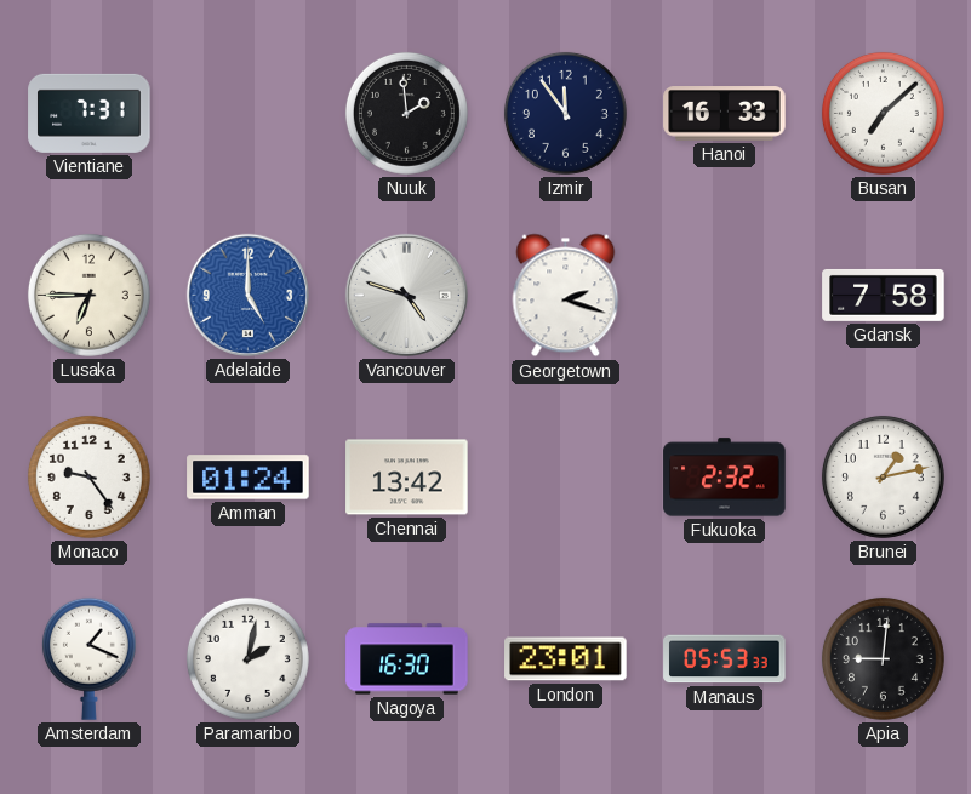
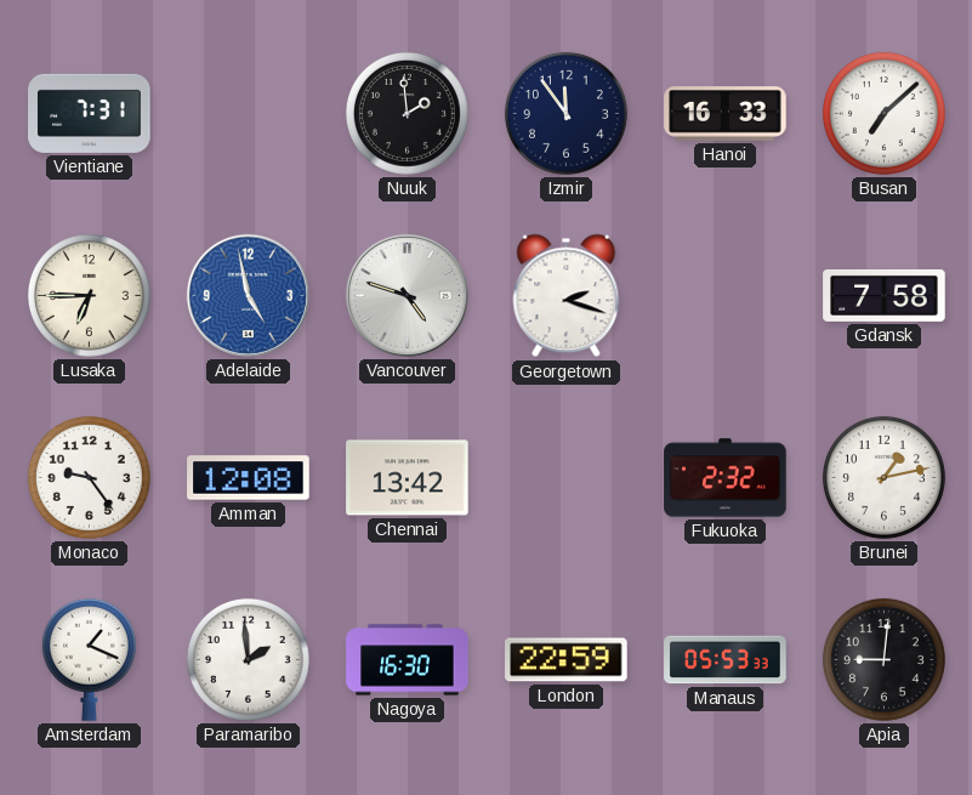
Adelaide: 5:00 -> 4:58
Amman: 01:24 -> 12:08
Paramaribo: 2:02 -> 1:59
London: 23:01 -> 22:59
